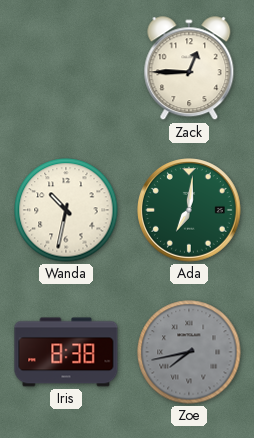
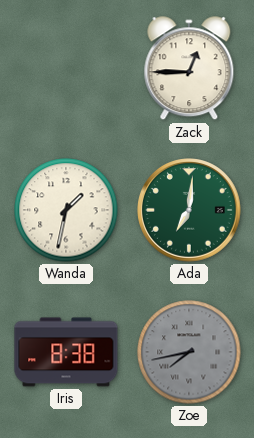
Wanda: 10:32 -> 1:32
